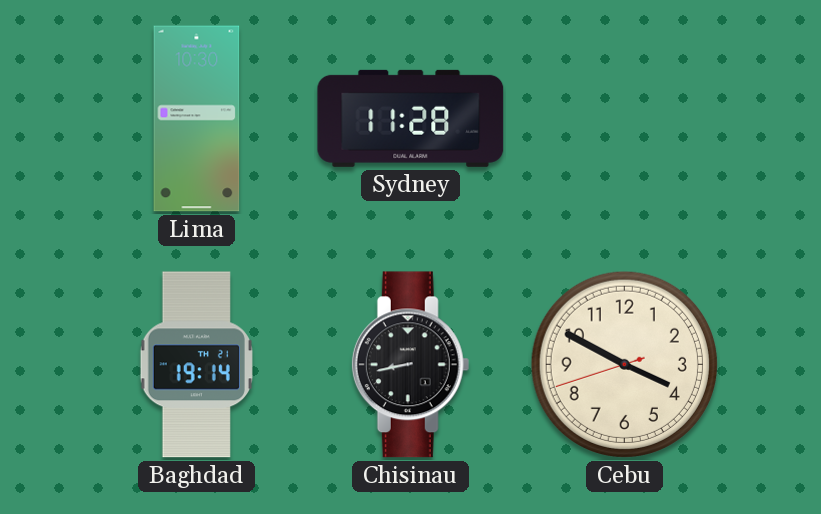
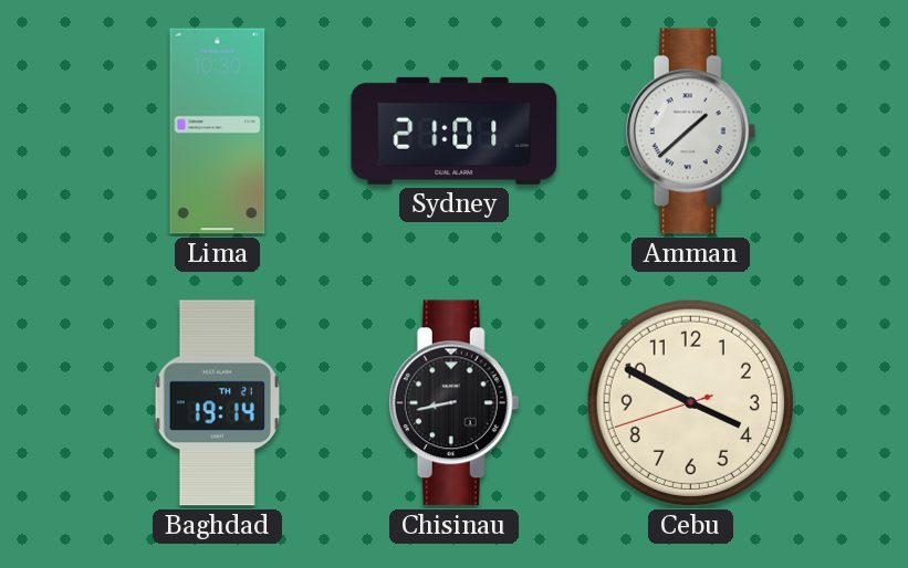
Sydney: 11:28 -> 21:01
Amman: none -> 1:38
